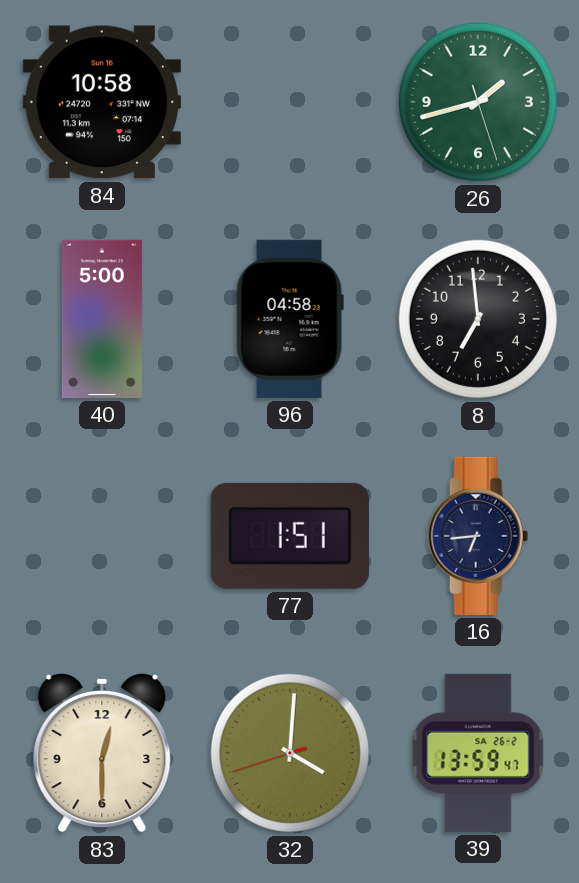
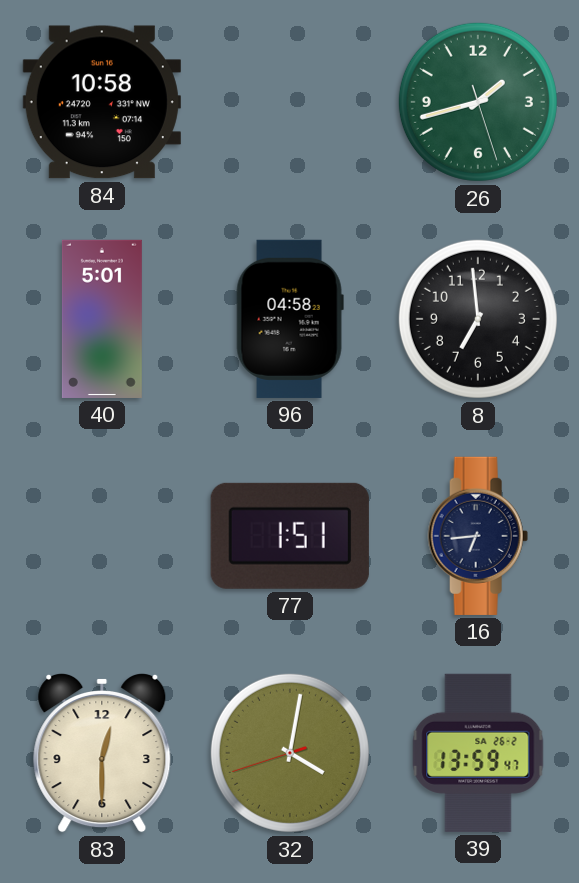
40: 5:00 -> 5:01
32: 4:00 -> 4:01
